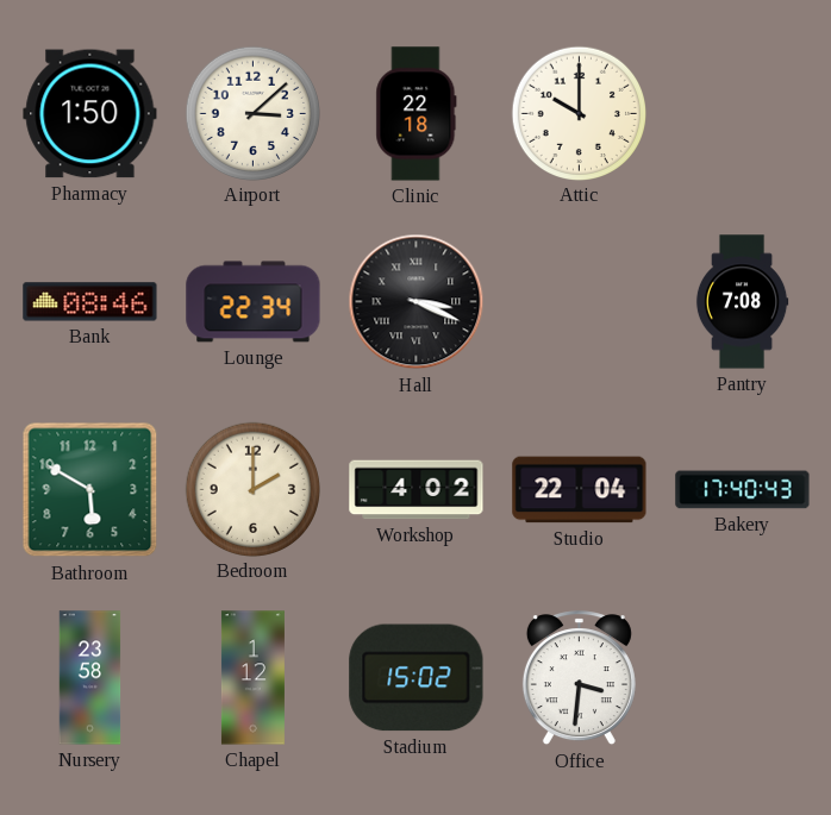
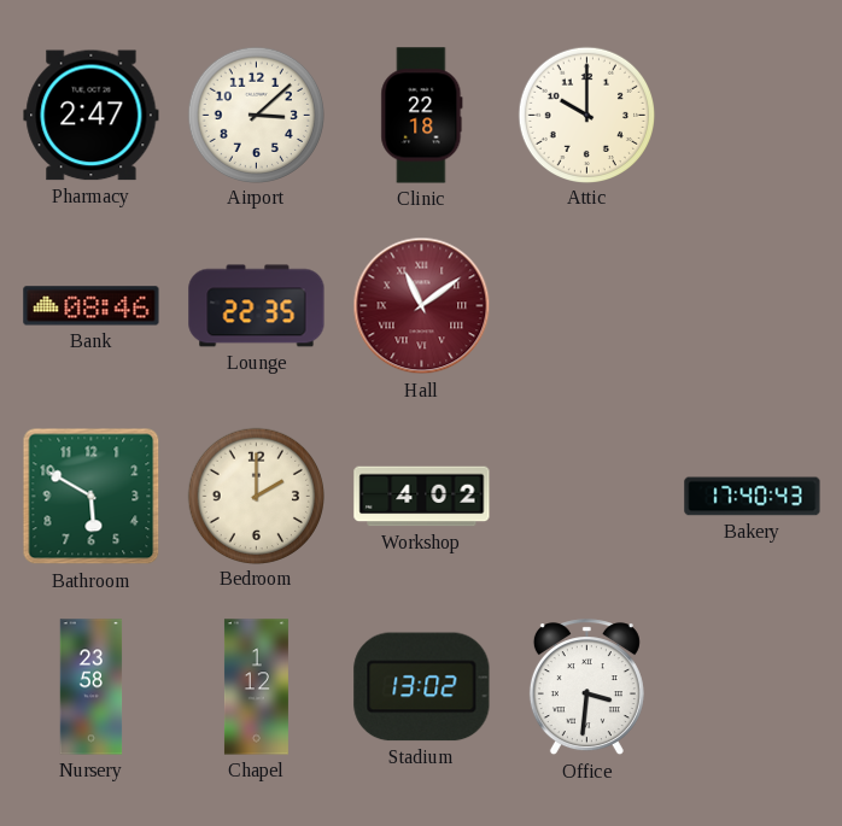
Pharmacy: 1:50 -> 2:47
Lounge: 22:34 -> 22:35
Hall: 3:19 -> 11:09
Hall dial: black -> burgundy
Pantry: 7:08 -> none
Studio: 22:04 -> none
Stadium: 15:02 -> 13:02
